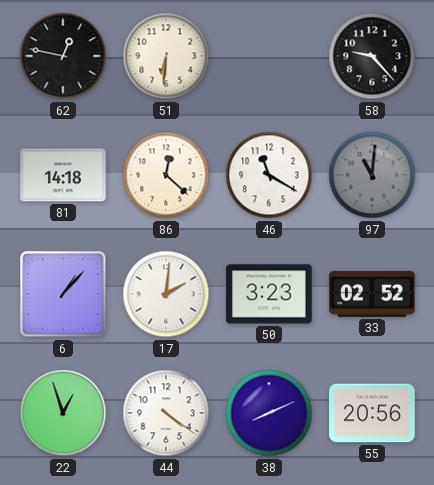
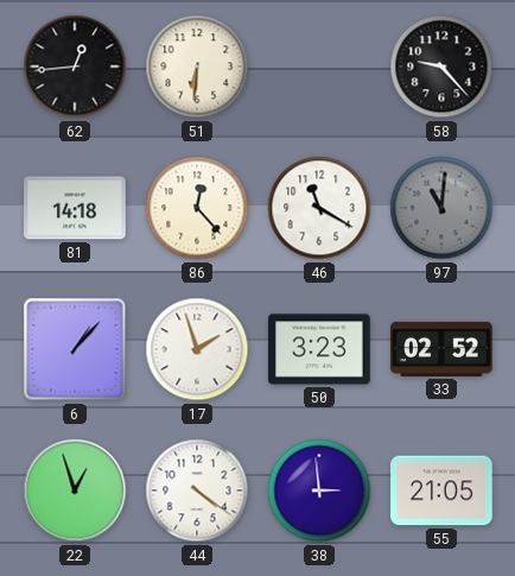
62: 12:47 -> 12:44
86: 12:22 -> 12:23
17: 2:01 -> 1:57
38: 8:11 -> 2:59
55: 20:56 -> 21:05
